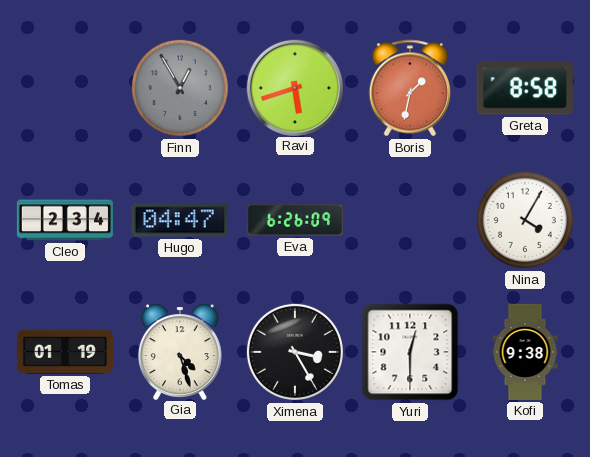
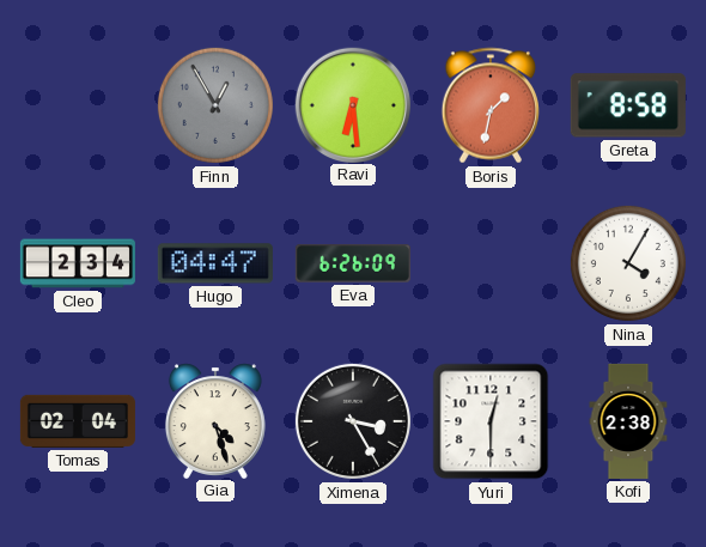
Ravi: 5:42 -> 6:29
Tomas: 01:19 -> 02:04
Kofi: 9:38 -> 2:38
